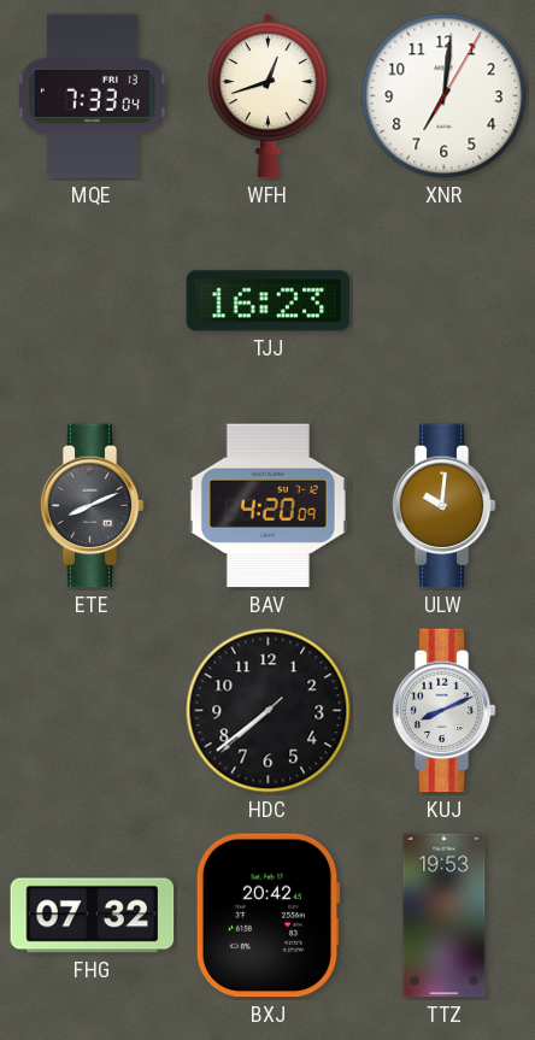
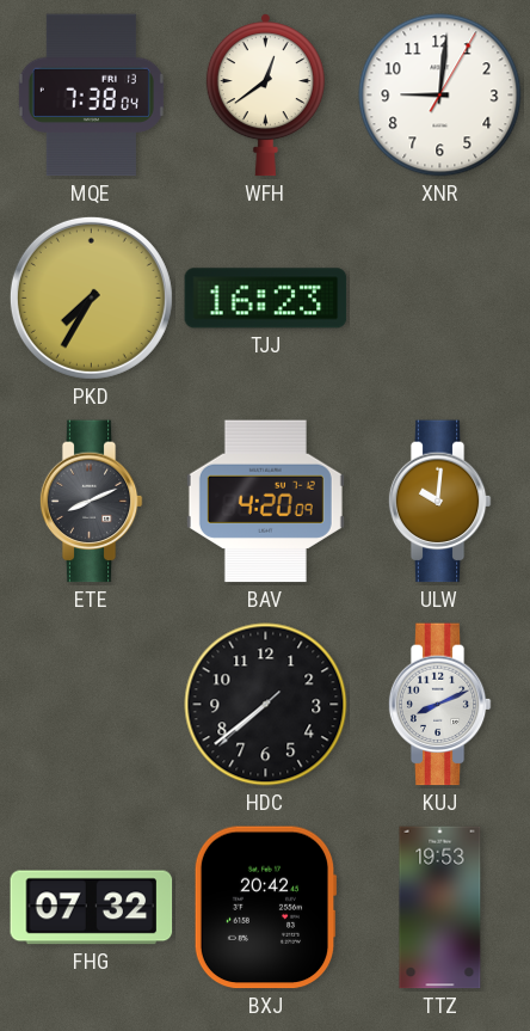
MQE: 7:33 -> 7:38
WFH: 12:42 -> 12:39
XNR: 7:01 -> 9:01
PKD: none -> 7:35
